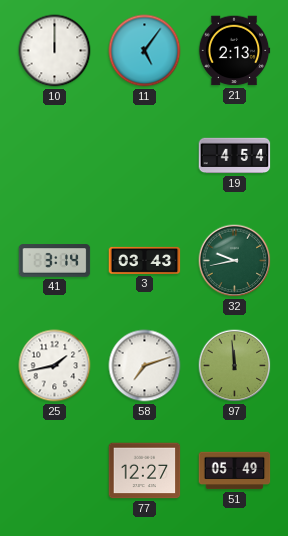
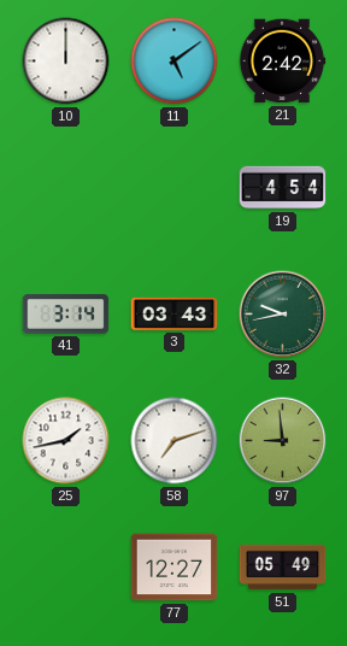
11: 5:06 -> 5:09
21: 2:13 -> 2:42
97: 11:59 -> 8:59
